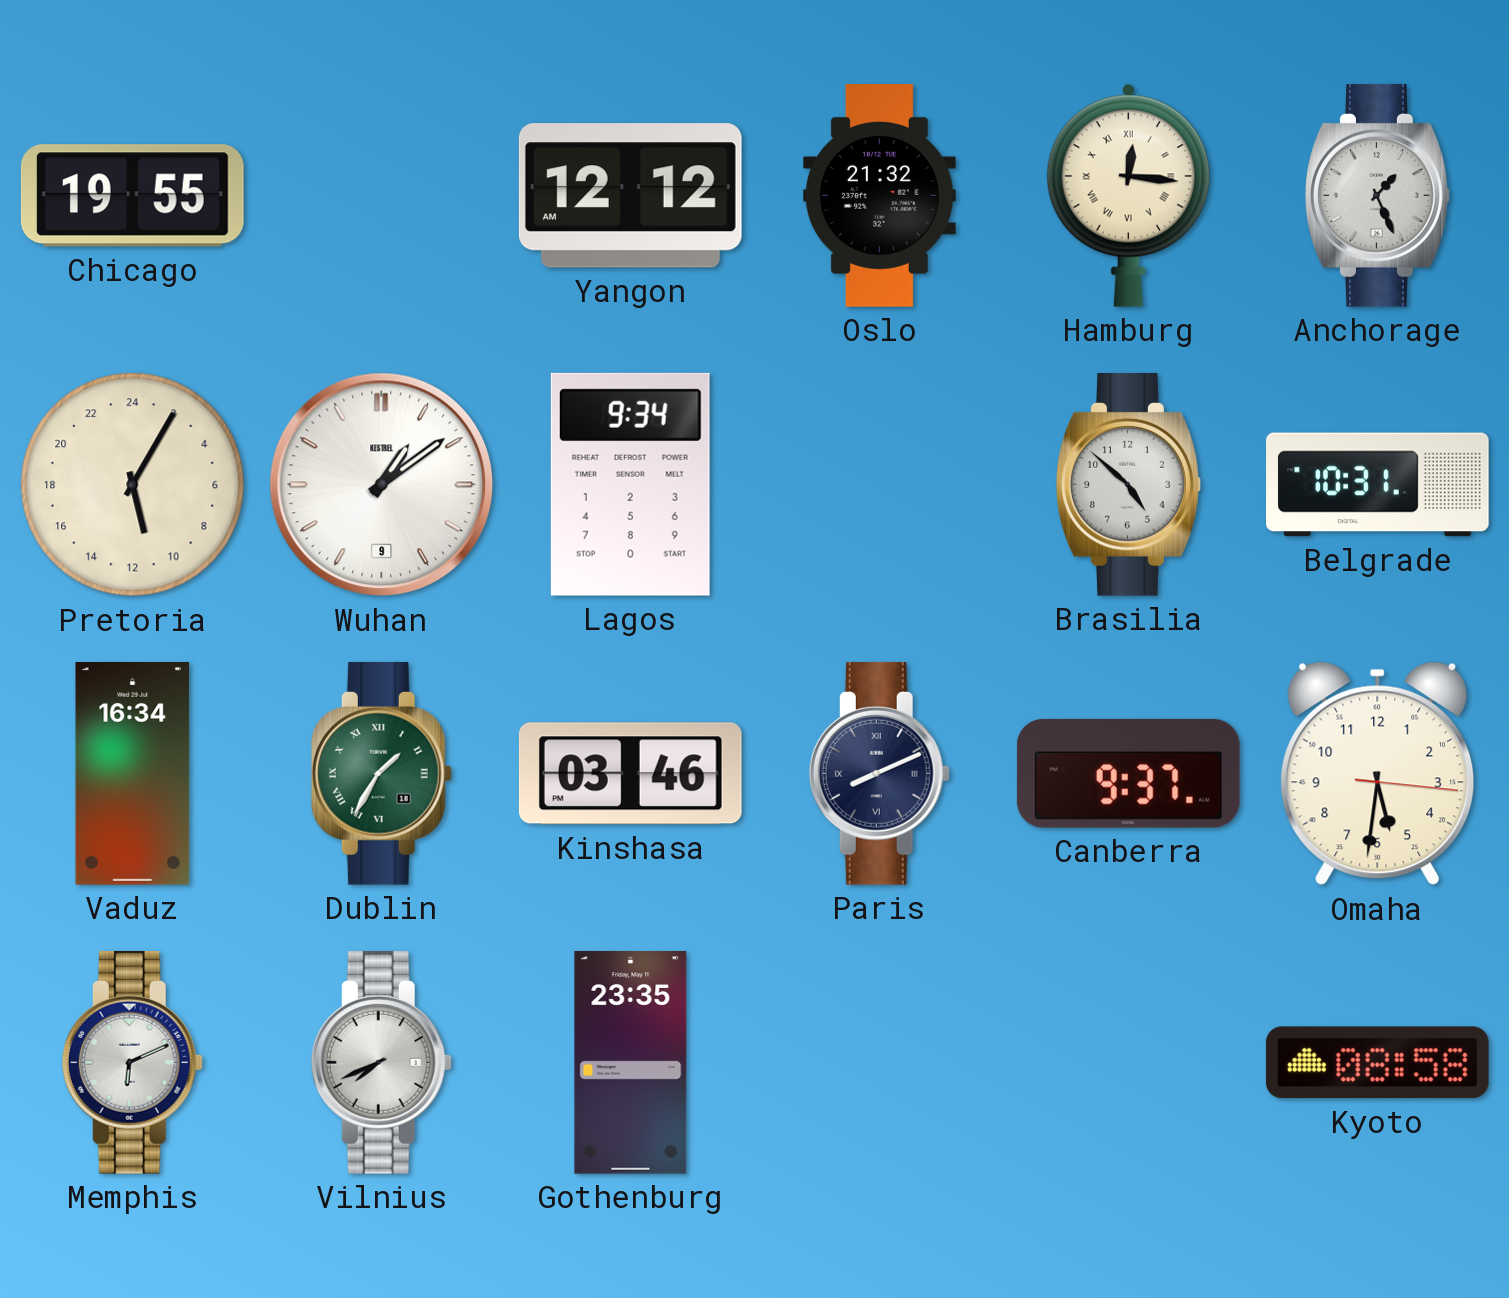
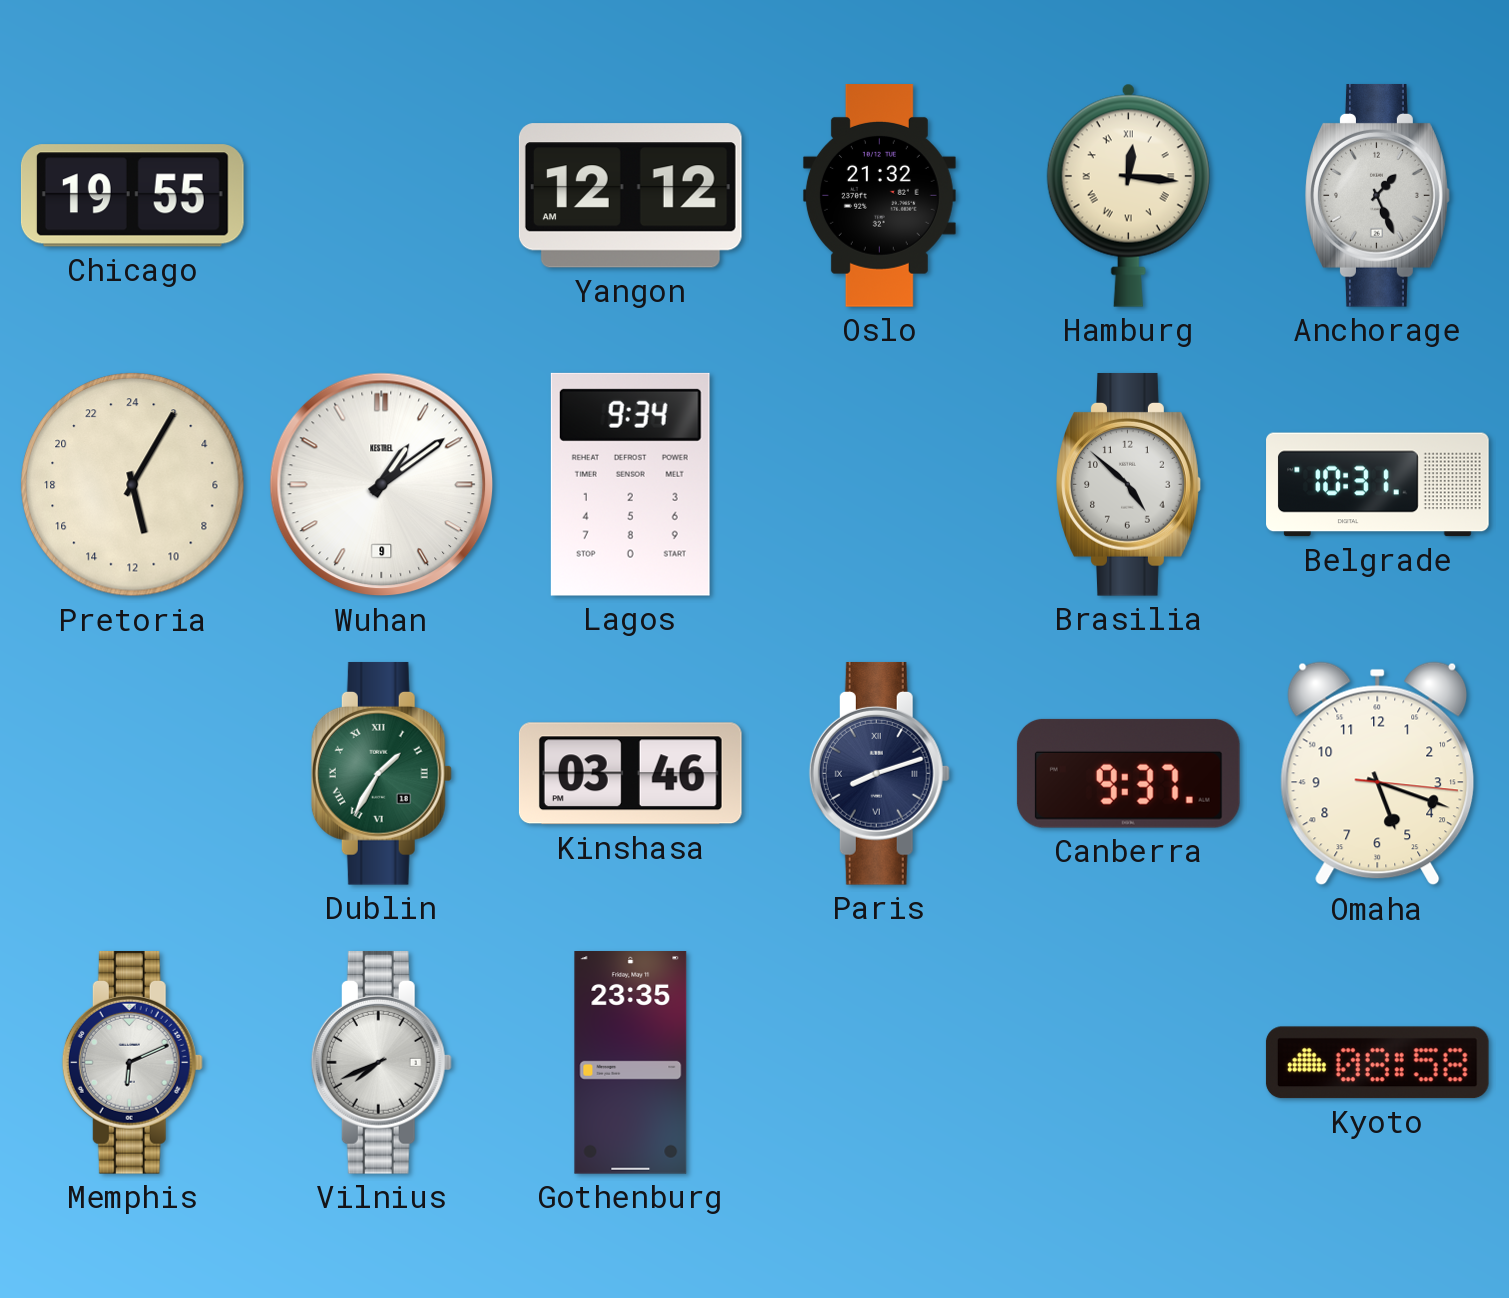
Vaduz: 16:34 -> none
Paris: 8:11 -> 8:12
Omaha: 5:31 -> 5:18
